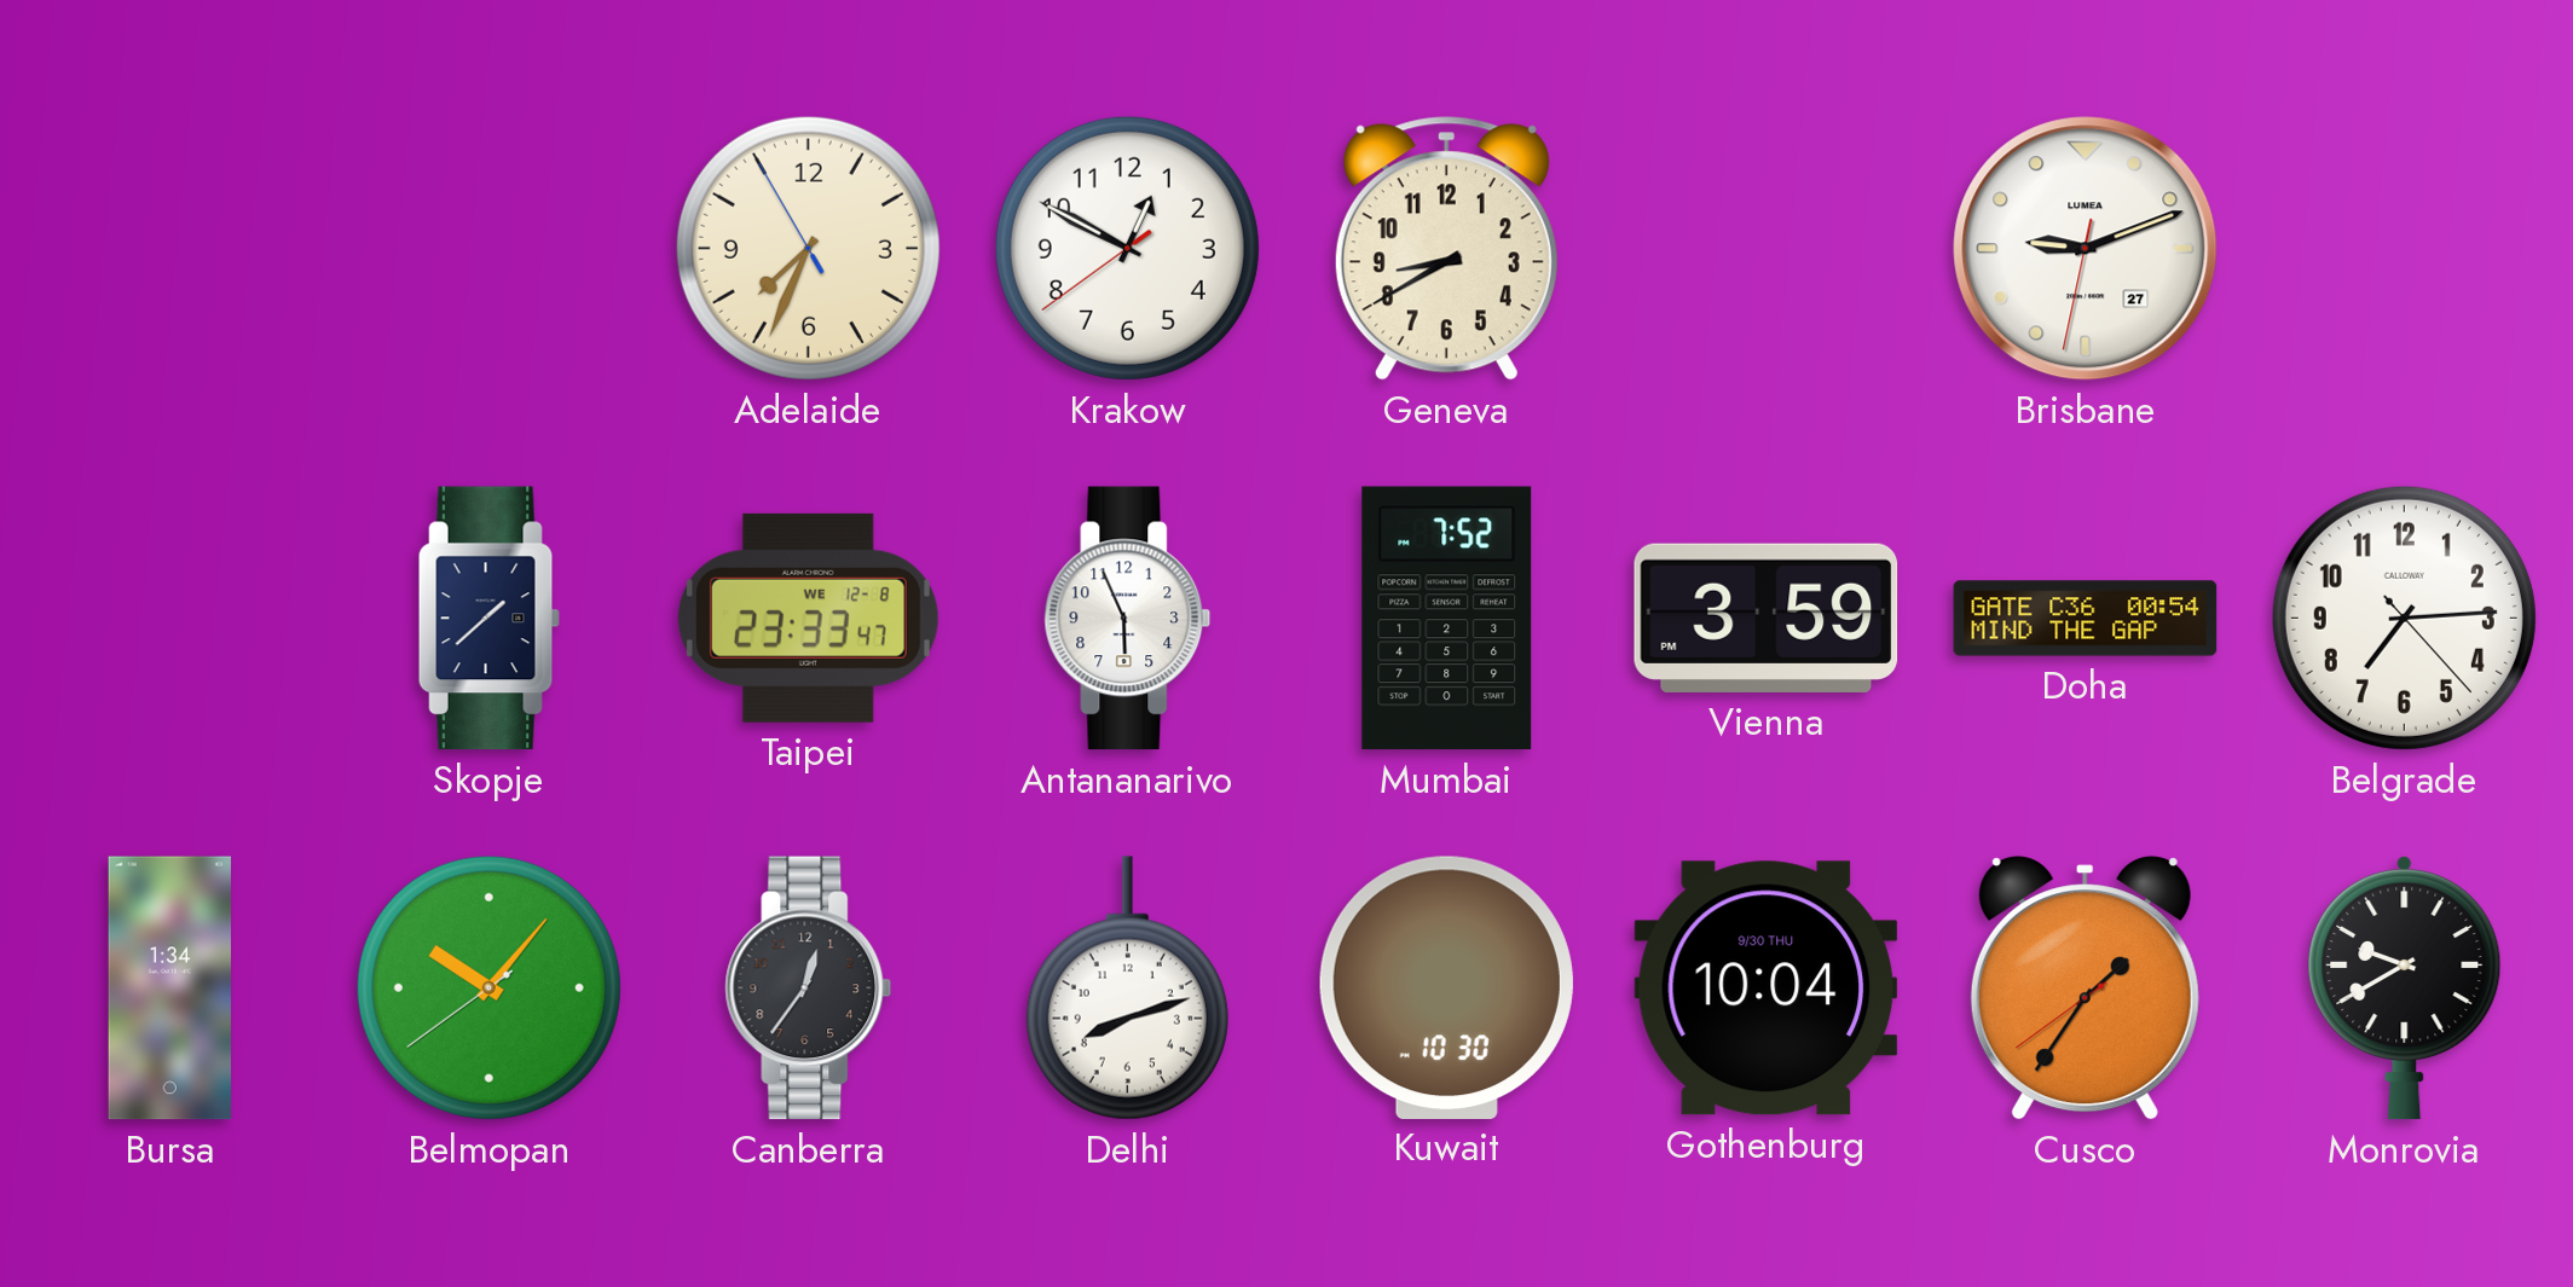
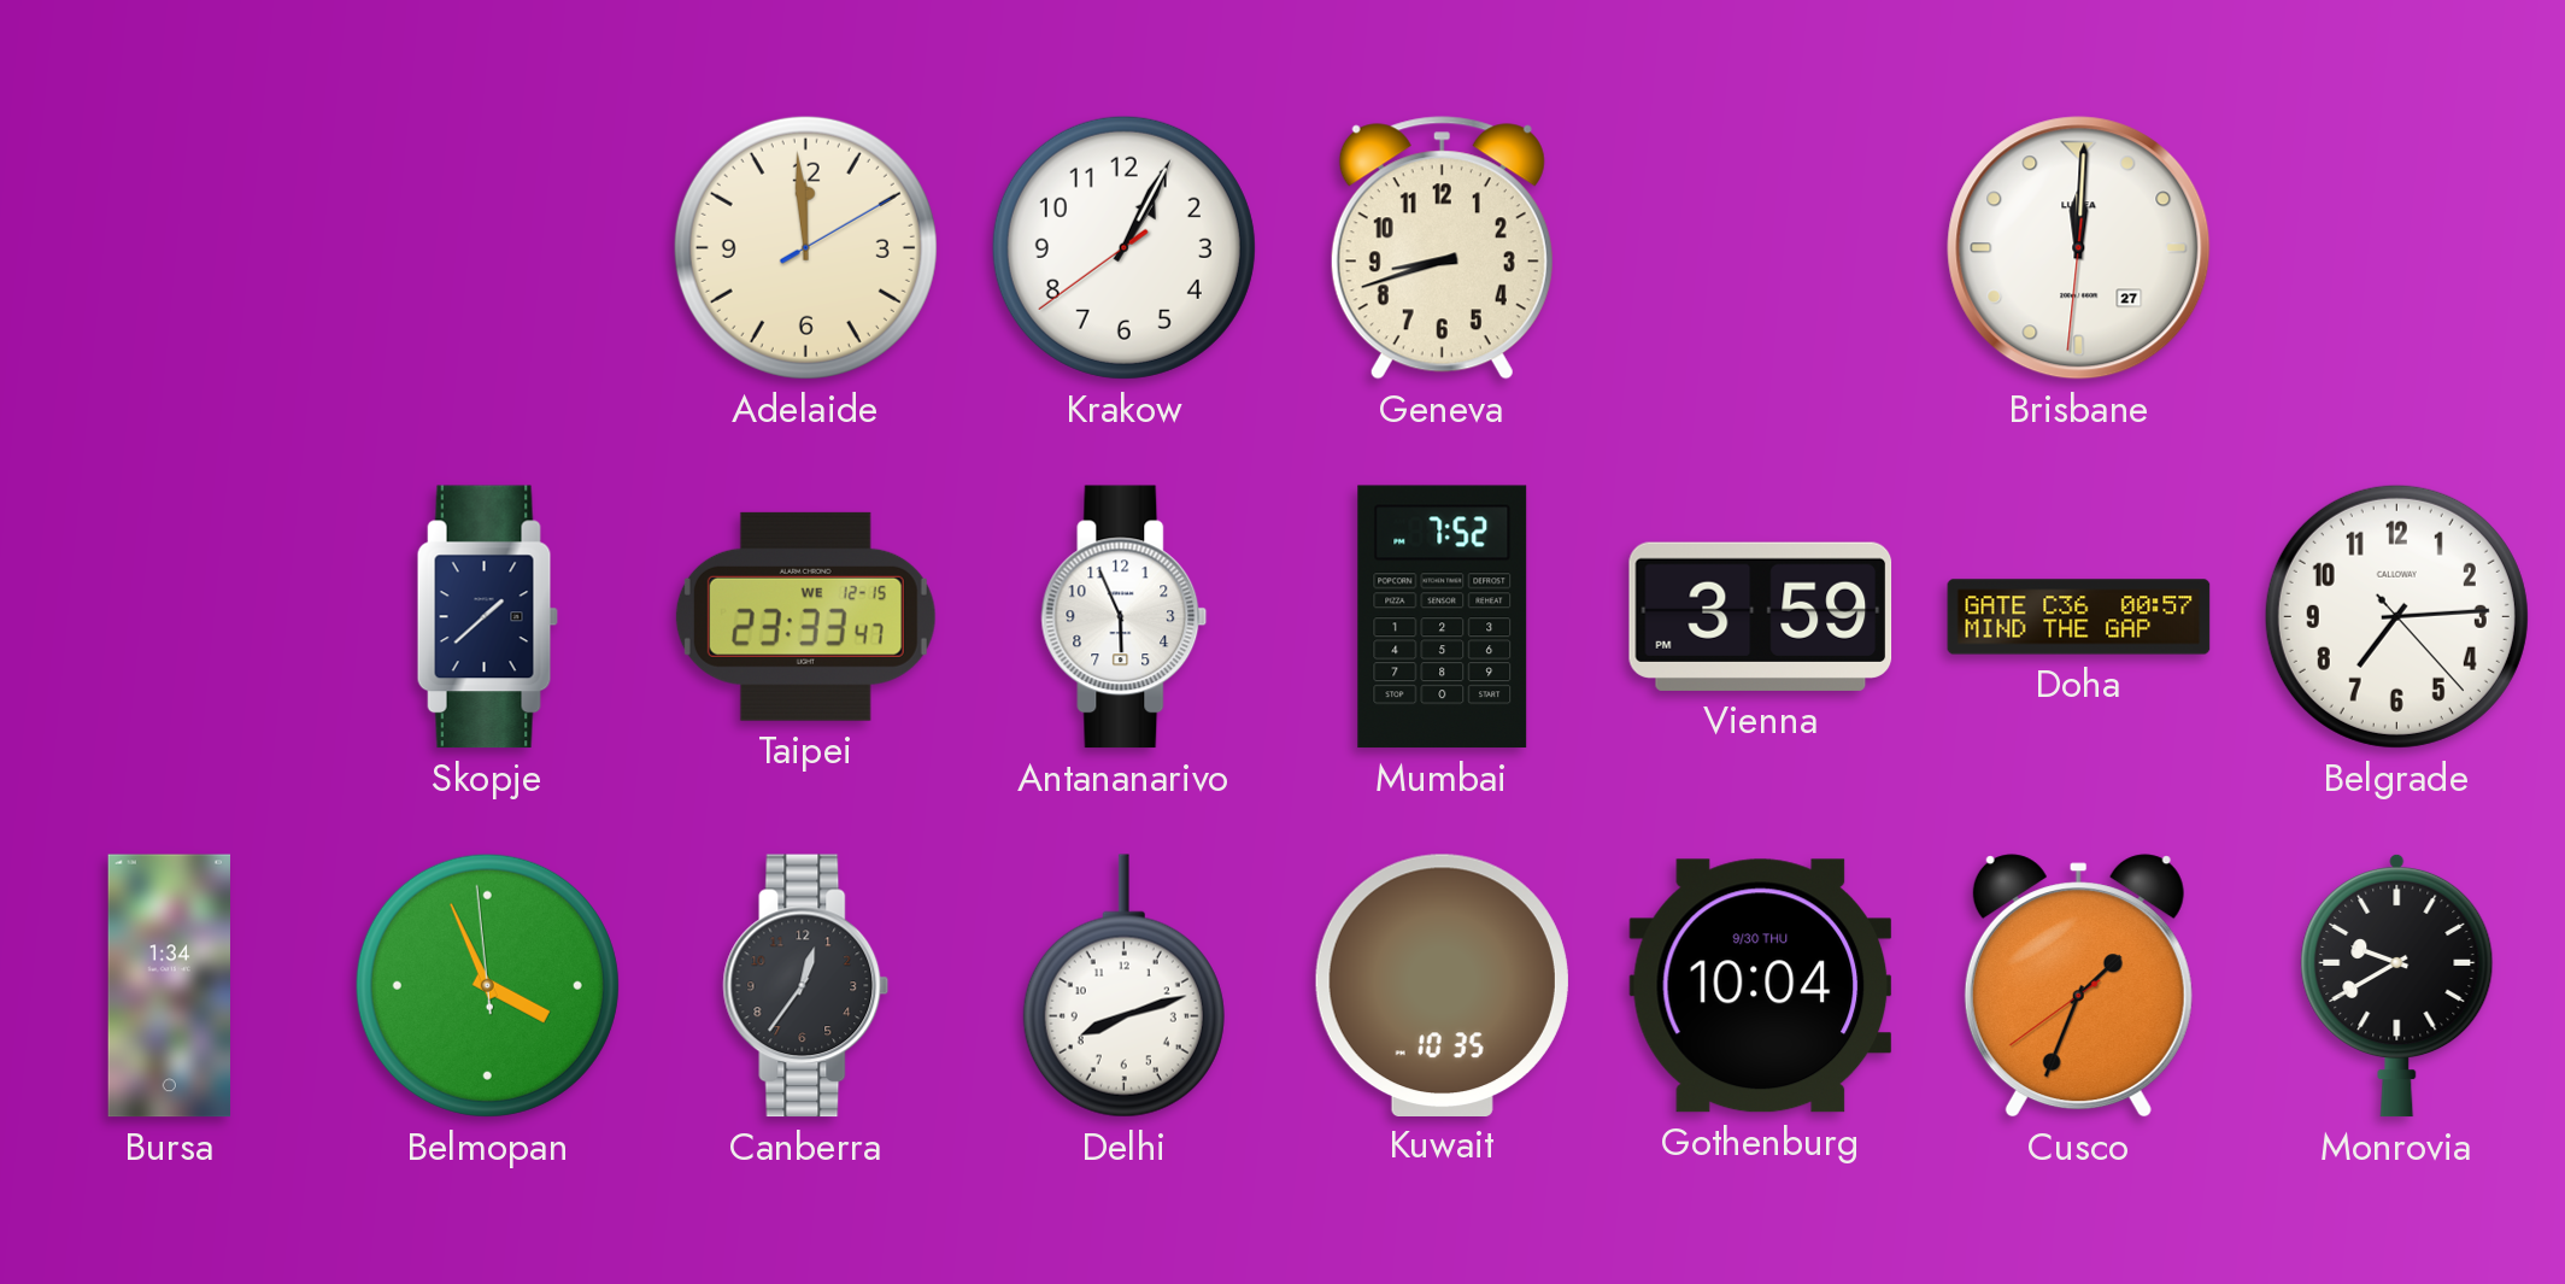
Adelaide: 7:33 -> 11:59
Krakow: 12:49 -> 1:04
Geneva: 8:40 -> 8:42
Brisbane: 9:11 -> 12:00
Taipei date: WE 12-8 -> WE 12-15
Doha: 00:54 -> 00:57
Belmopan: 10:06 -> 3:55
Kuwait: 10:30 -> 10:35
Cusco: 1:35 -> 1:33
